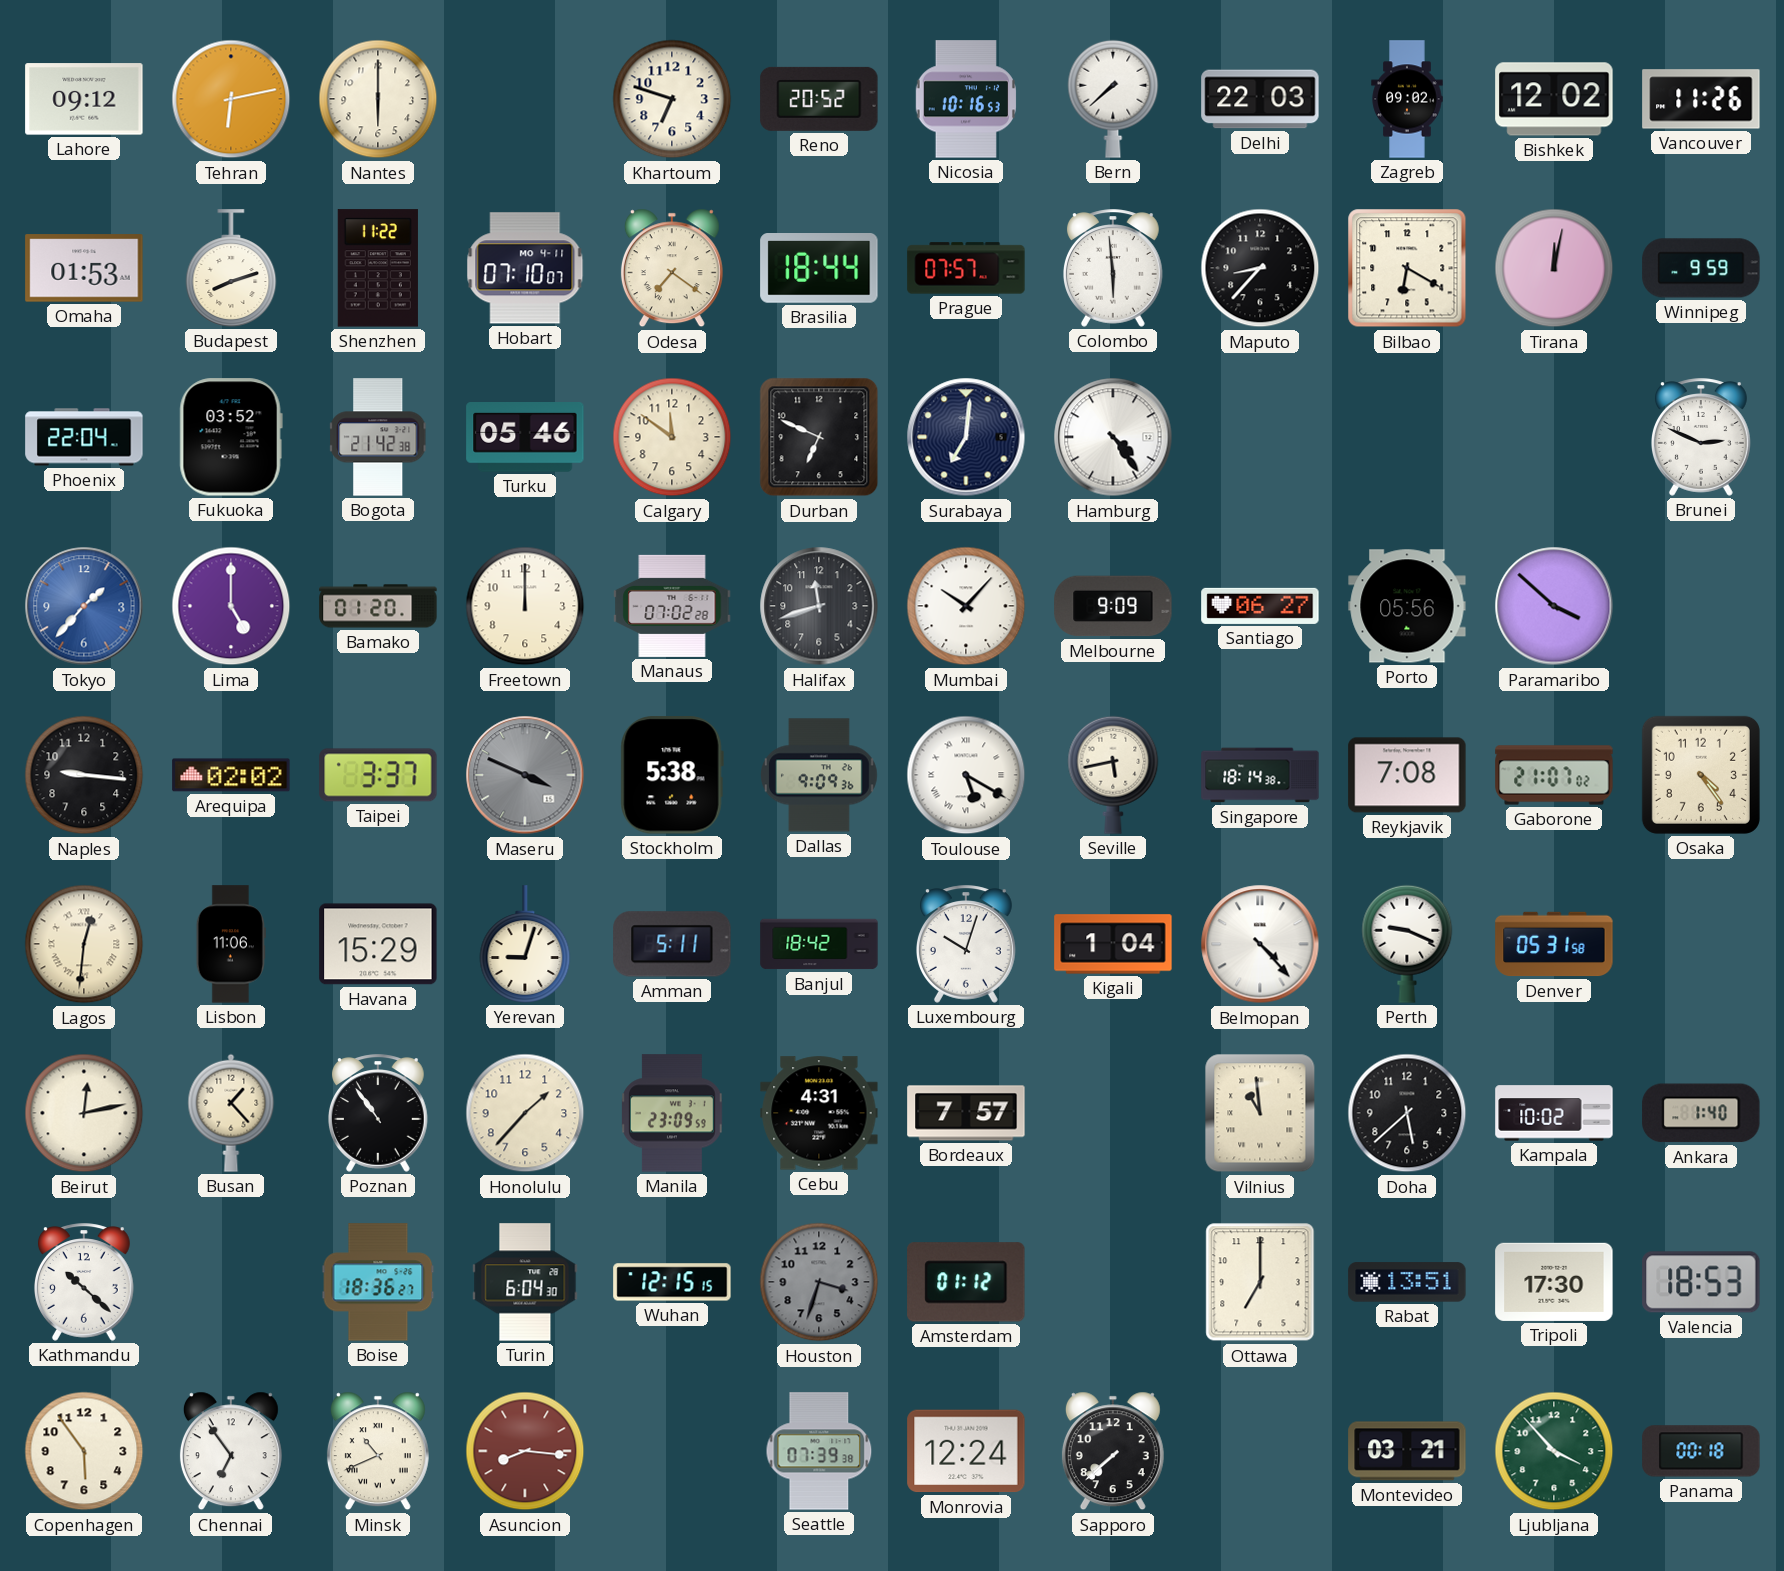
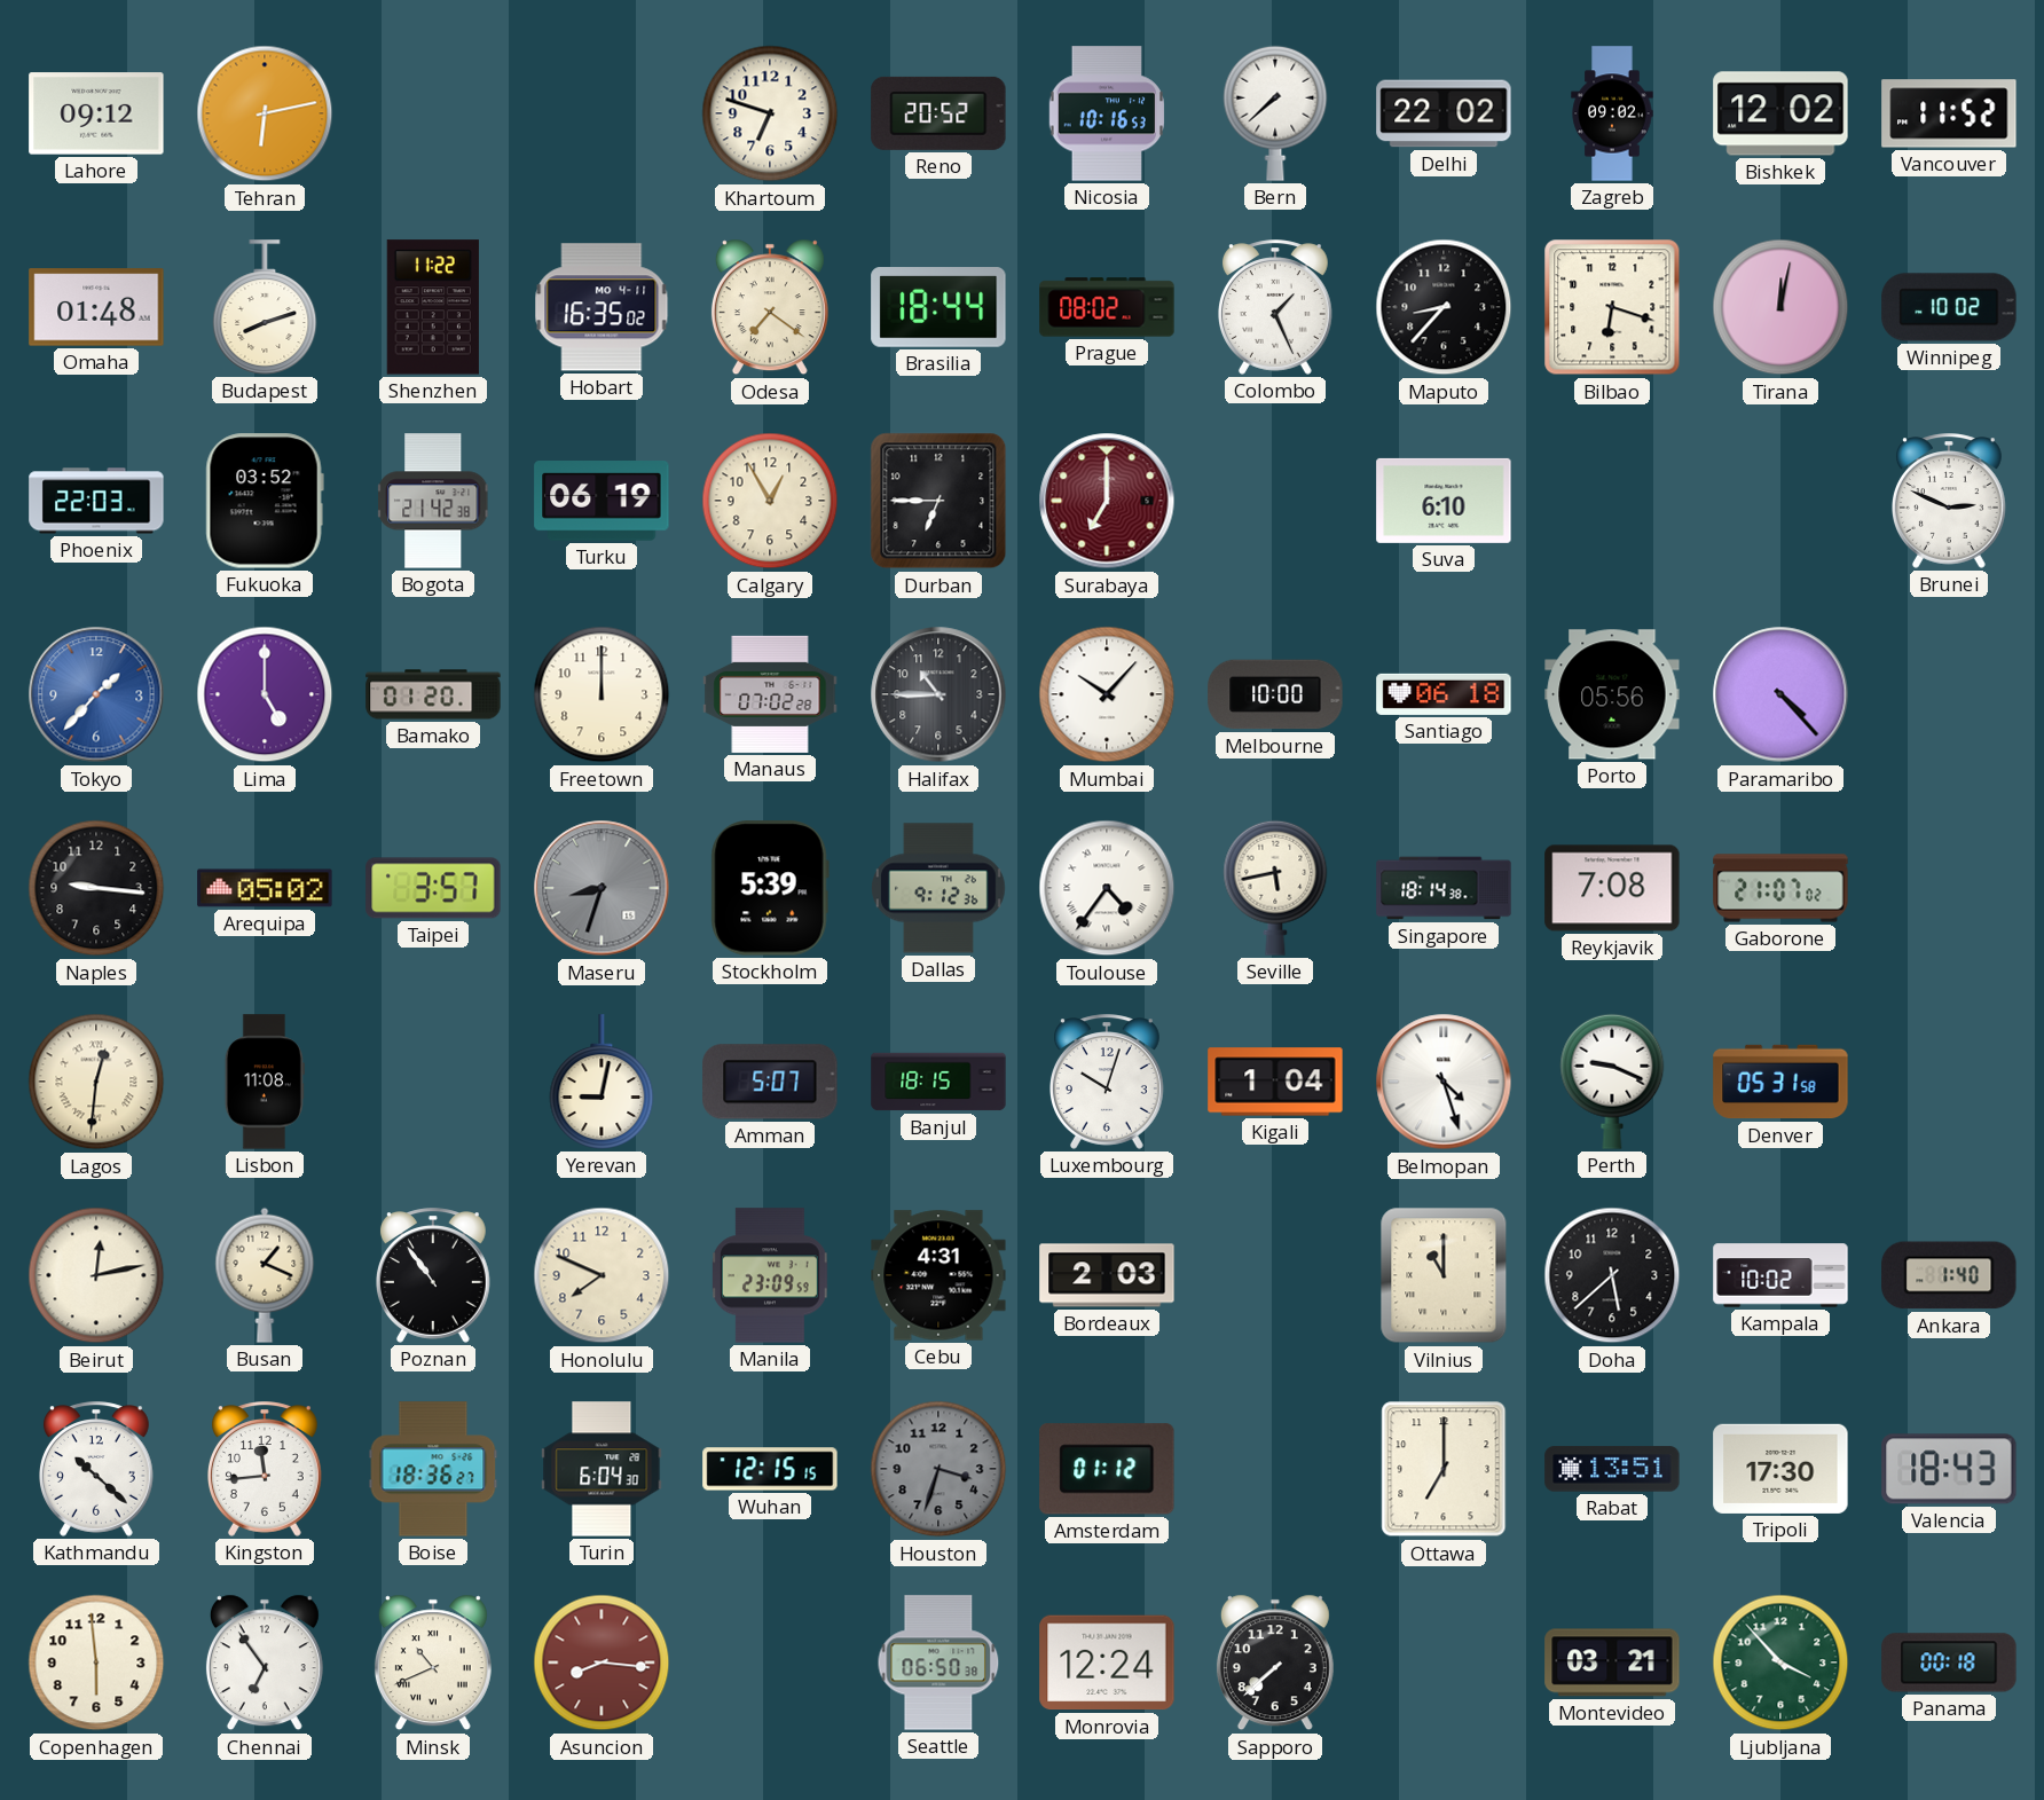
Nantes: 6:00 -> none
Delhi: 22:03 -> 22:02
Vancouver: 11:26 -> 11:52
Omaha: 01:53 -> 01:48
Hobart: 07:10 -> 16:35
Prague: 07:57 -> 08:02
Colombo: 5:59 -> 1:26
Bilbao: 6:20 -> 6:18
Winnipeg: 9:59 -> 10:02
Phoenix: 22:04 -> 22:03
Turku: 05:46 -> 06:19
Calgary: 11:51 -> 12:55
Durban: 6:49 -> 6:45
Surabaya: 7:01 -> 7:00
Surabaya dial: navy -> burgundy
Hamburg: 4:24 -> none
Suva: none -> 6:10
Halifax: 11:42 -> 10:45
Melbourne: 9:09 -> 10:00
Santiago: 06:27 -> 06:18
Paramaribo: 3:52 -> 4:23
Arequipa: 02:02 -> 05:02
Taipei: 3:37 -> 3:57
Maseru: 3:49 -> 8:33
Stockholm: 5:38 -> 5:39
Dallas: 9:09 -> 9:12
Toulouse: 5:20 -> 4:36
Osaka: 4:24 -> none
Lisbon: 11:06 -> 11:08
Havana: 15:29 -> none
Yerevan: 9:03 -> 9:02
Amman: 5:11 -> 5:07
Banjul: 18:42 -> 18:15
Belmopan: 4:23 -> 4:27
Busan: 1:23 -> 1:19
Honolulu: 1:37 -> 7:49
Bordeaux: 7:57 -> 2:03
Vilnius: 10:59 -> 11:00
Kingston: none -> 11:44
Valencia: 18:53 -> 18:43
Copenhagen: 5:54 -> 5:59
Seattle: 07:39 -> 06:50
